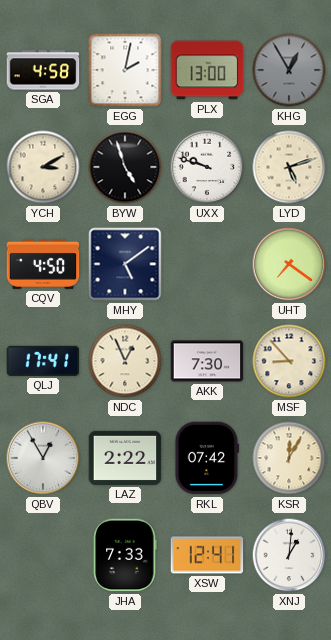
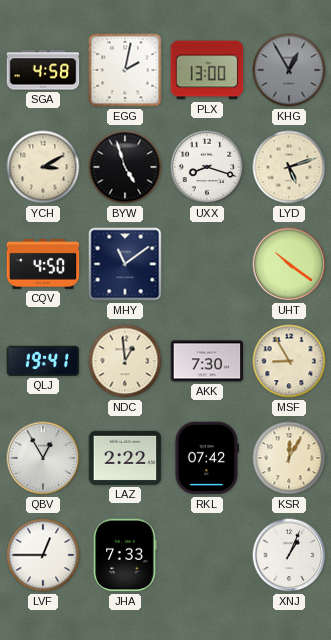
UXX: 9:48 -> 8:18
MHY: 5:09 -> 11:09
UHT: 7:21 -> 10:21
QLJ: 17:41 -> 19:41
NDC: 12:56 -> 12:59
MSF: 8:53 -> 8:55
LVF: none -> 12:45
XSW: 12:41 -> none
XNJ: 1:01 -> 1:04
